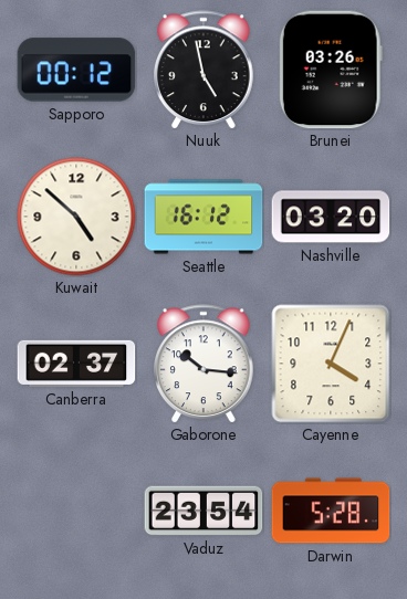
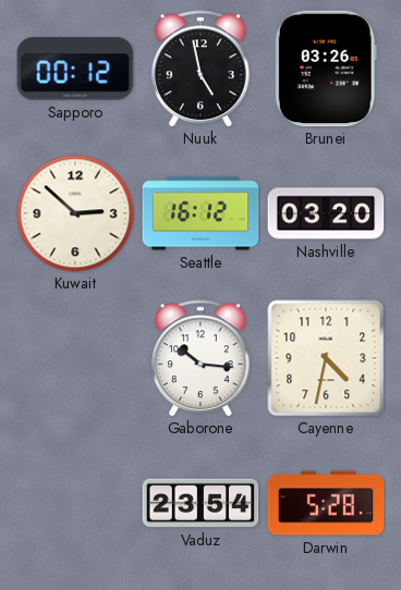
Kuwait: 4:52 -> 2:52
Canberra: 02:37 -> none
Cayenne: 4:04 -> 4:32
